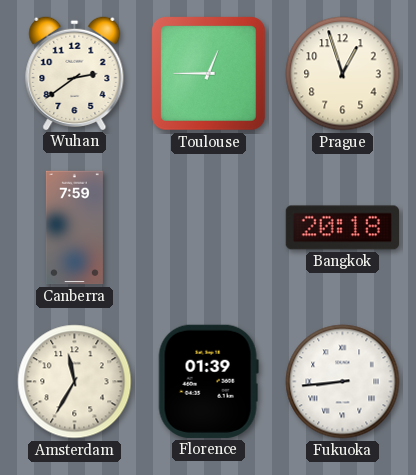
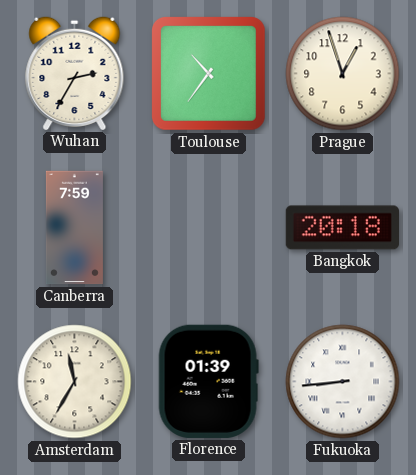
Wuhan: 2:39 -> 2:35
Toulouse: 12:45 -> 10:36
